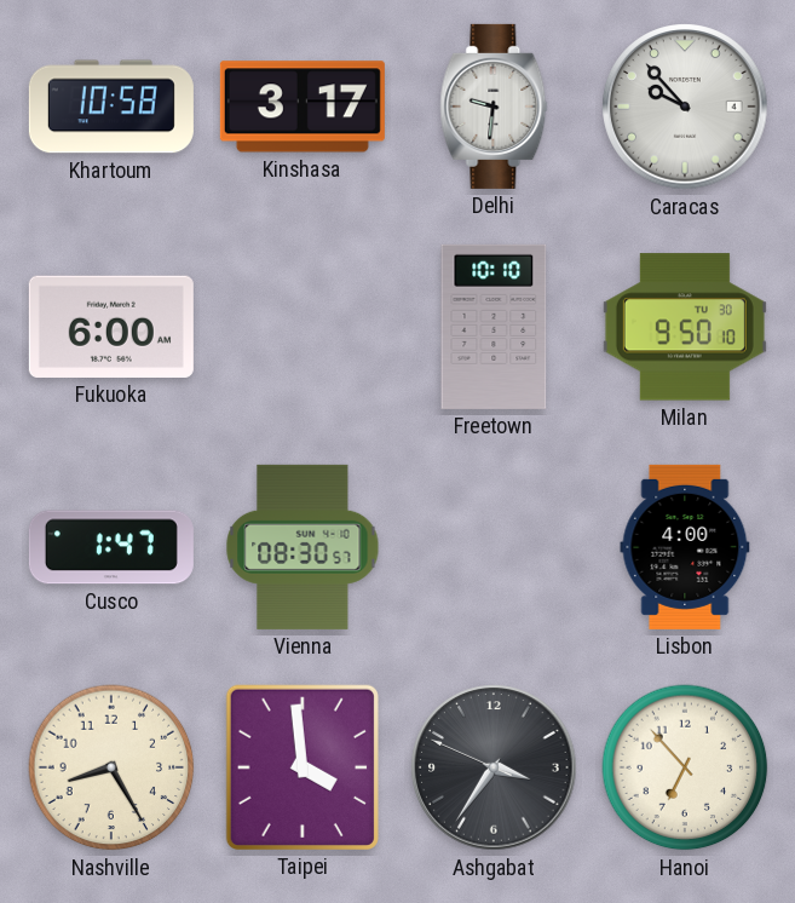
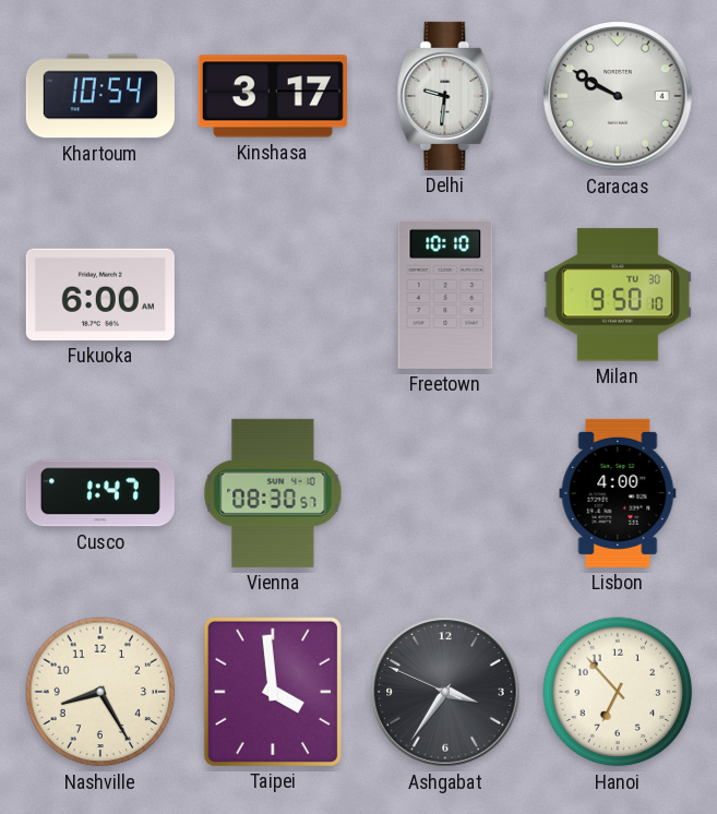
Khartoum: 10:58 -> 10:54
Caracas: 9:53 -> 9:50
